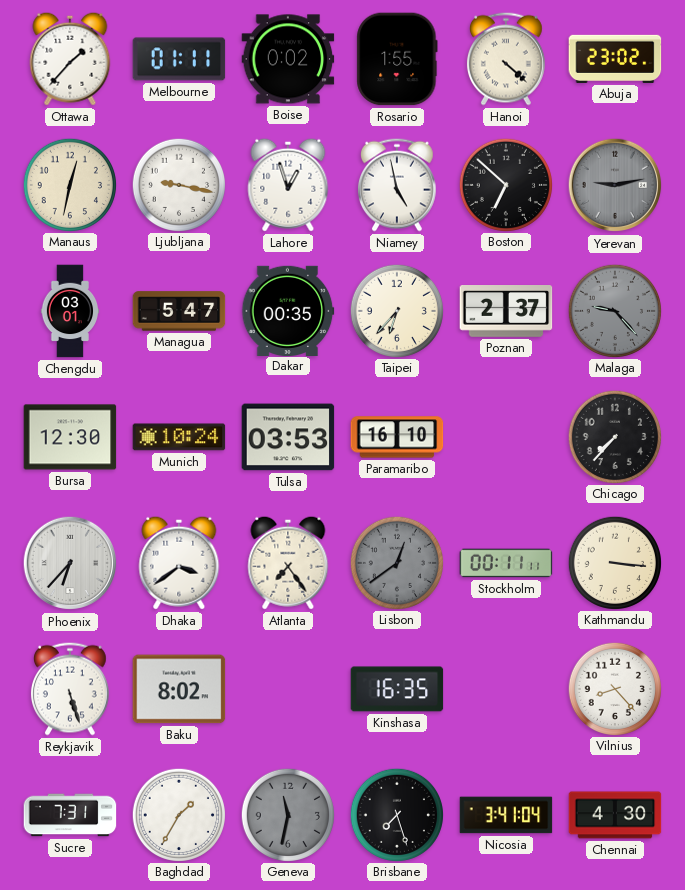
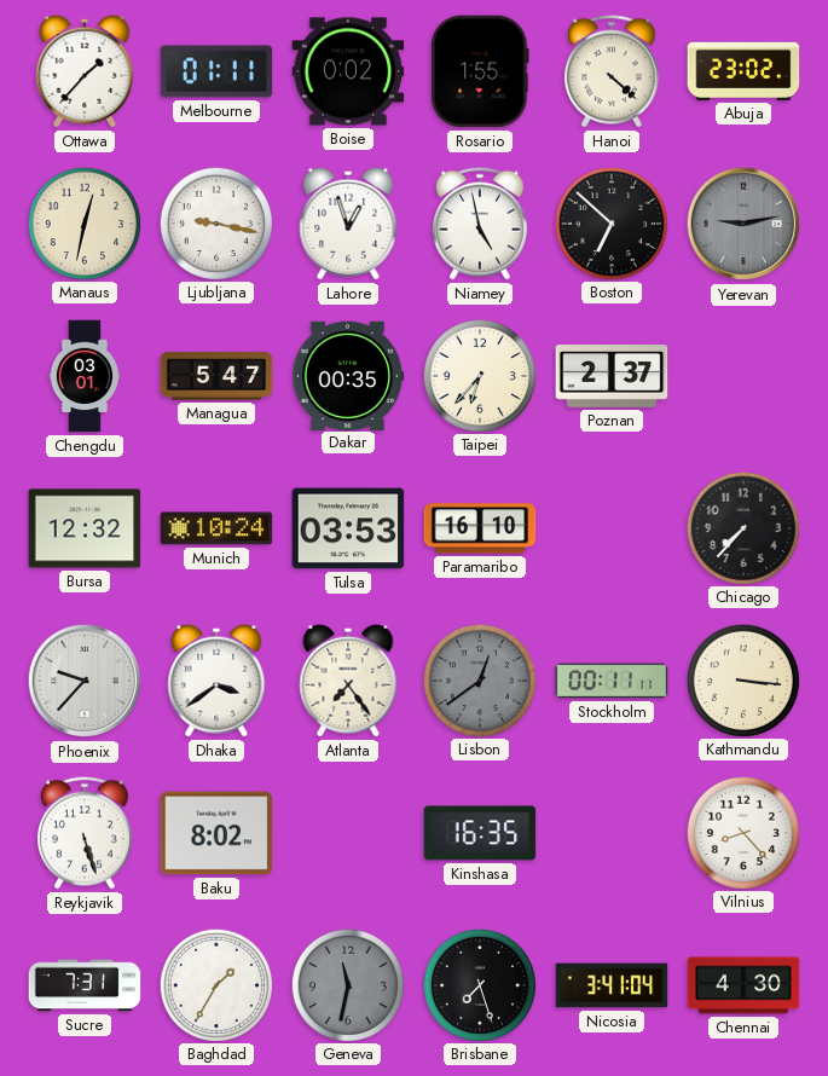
Malaga: 9:23 -> none
Bursa: 12:30 -> 12:32
Phoenix: 6:37 -> 9:37
